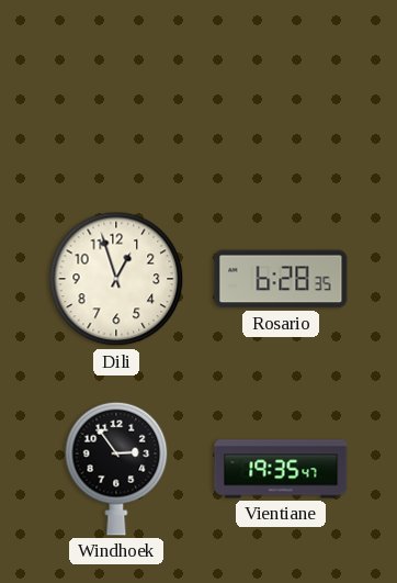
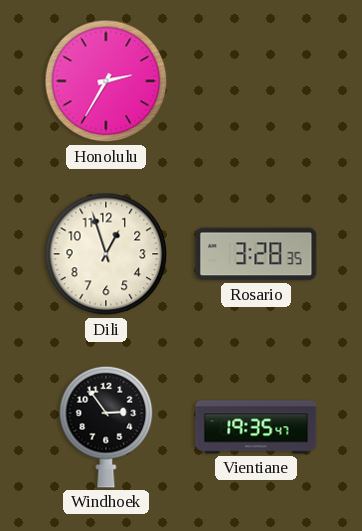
Honolulu: none -> 2:35
Rosario: 6:28 -> 3:28
